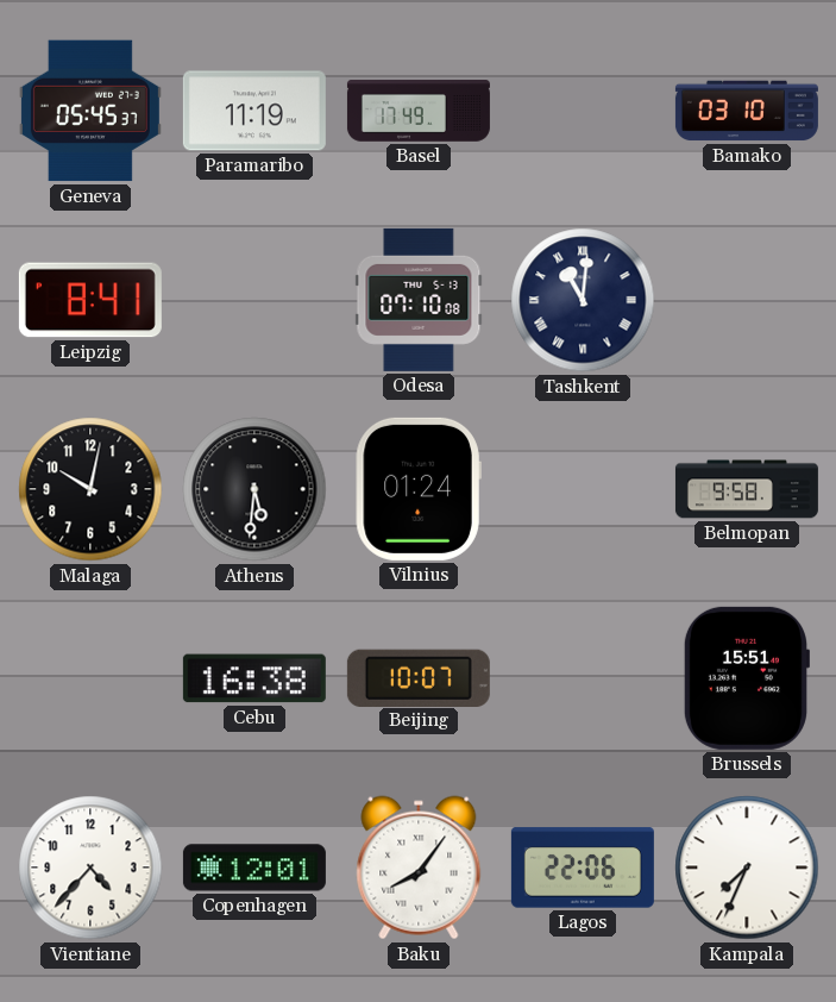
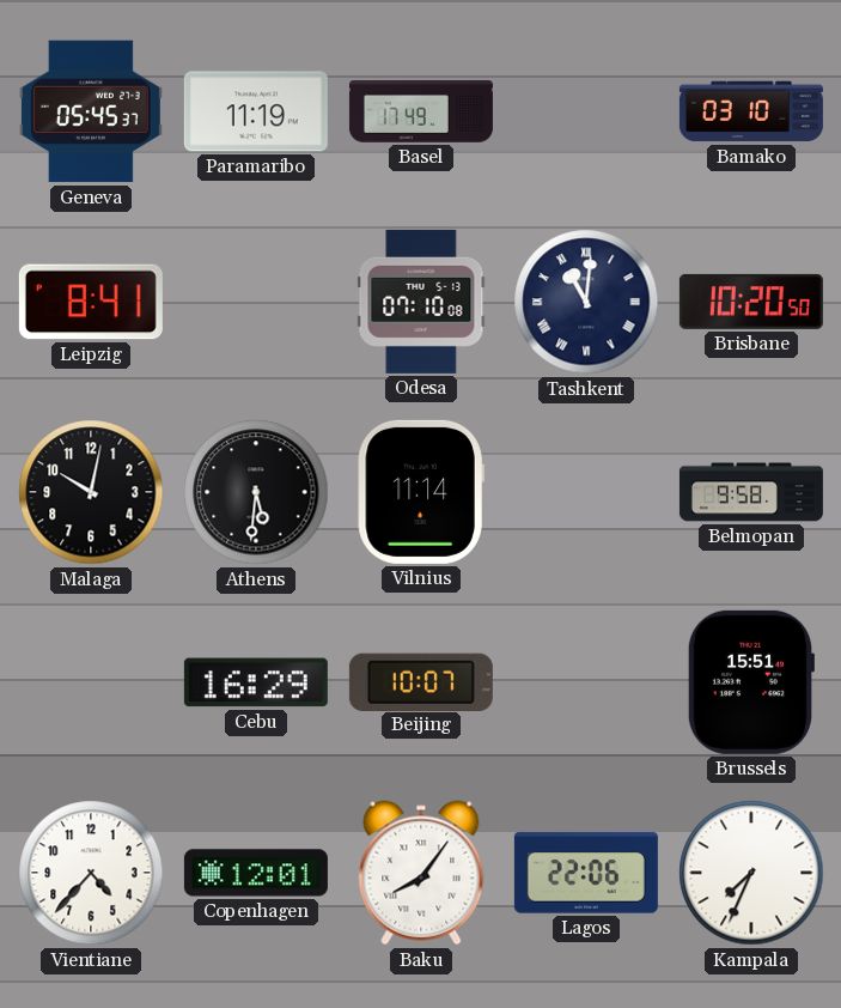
Brisbane: none -> 10:20
Vilnius: 01:24 -> 11:14
Cebu: 16:38 -> 16:29
